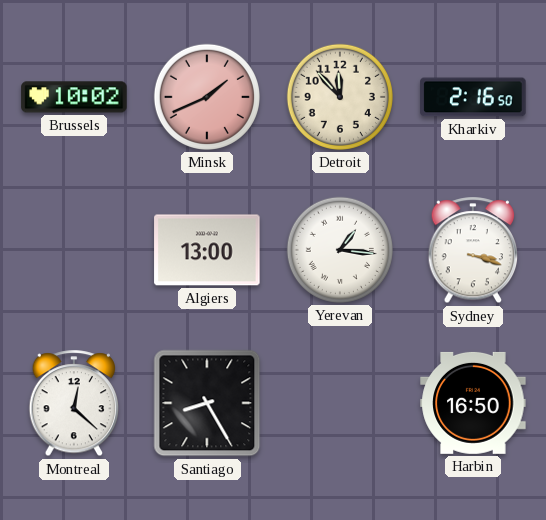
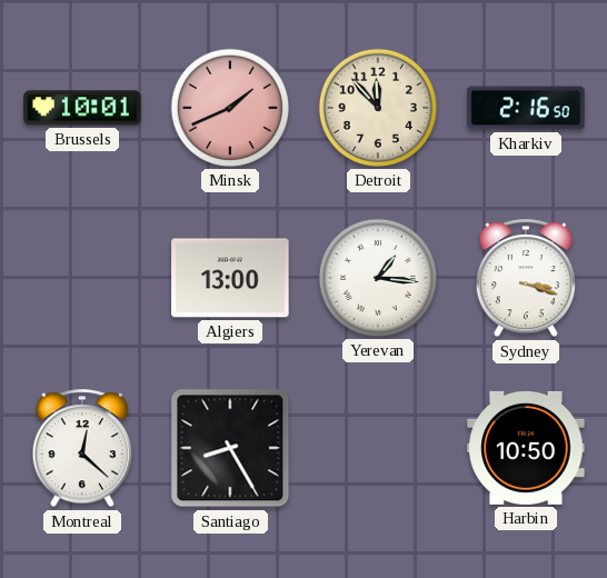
Brussels: 10:02 -> 10:01
Harbin: 16:50 -> 10:50
